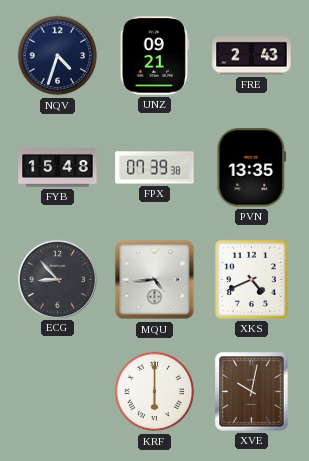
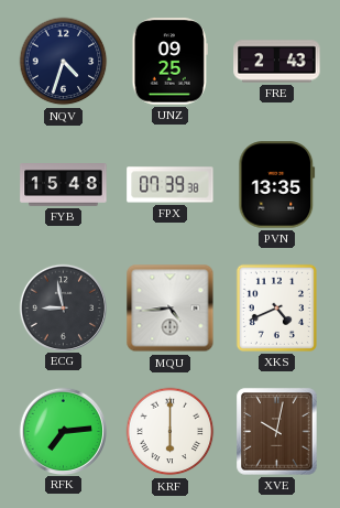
UNZ: 09:21 -> 09:25
ECG: 8:53 -> 8:58
RFK: none -> 7:14
